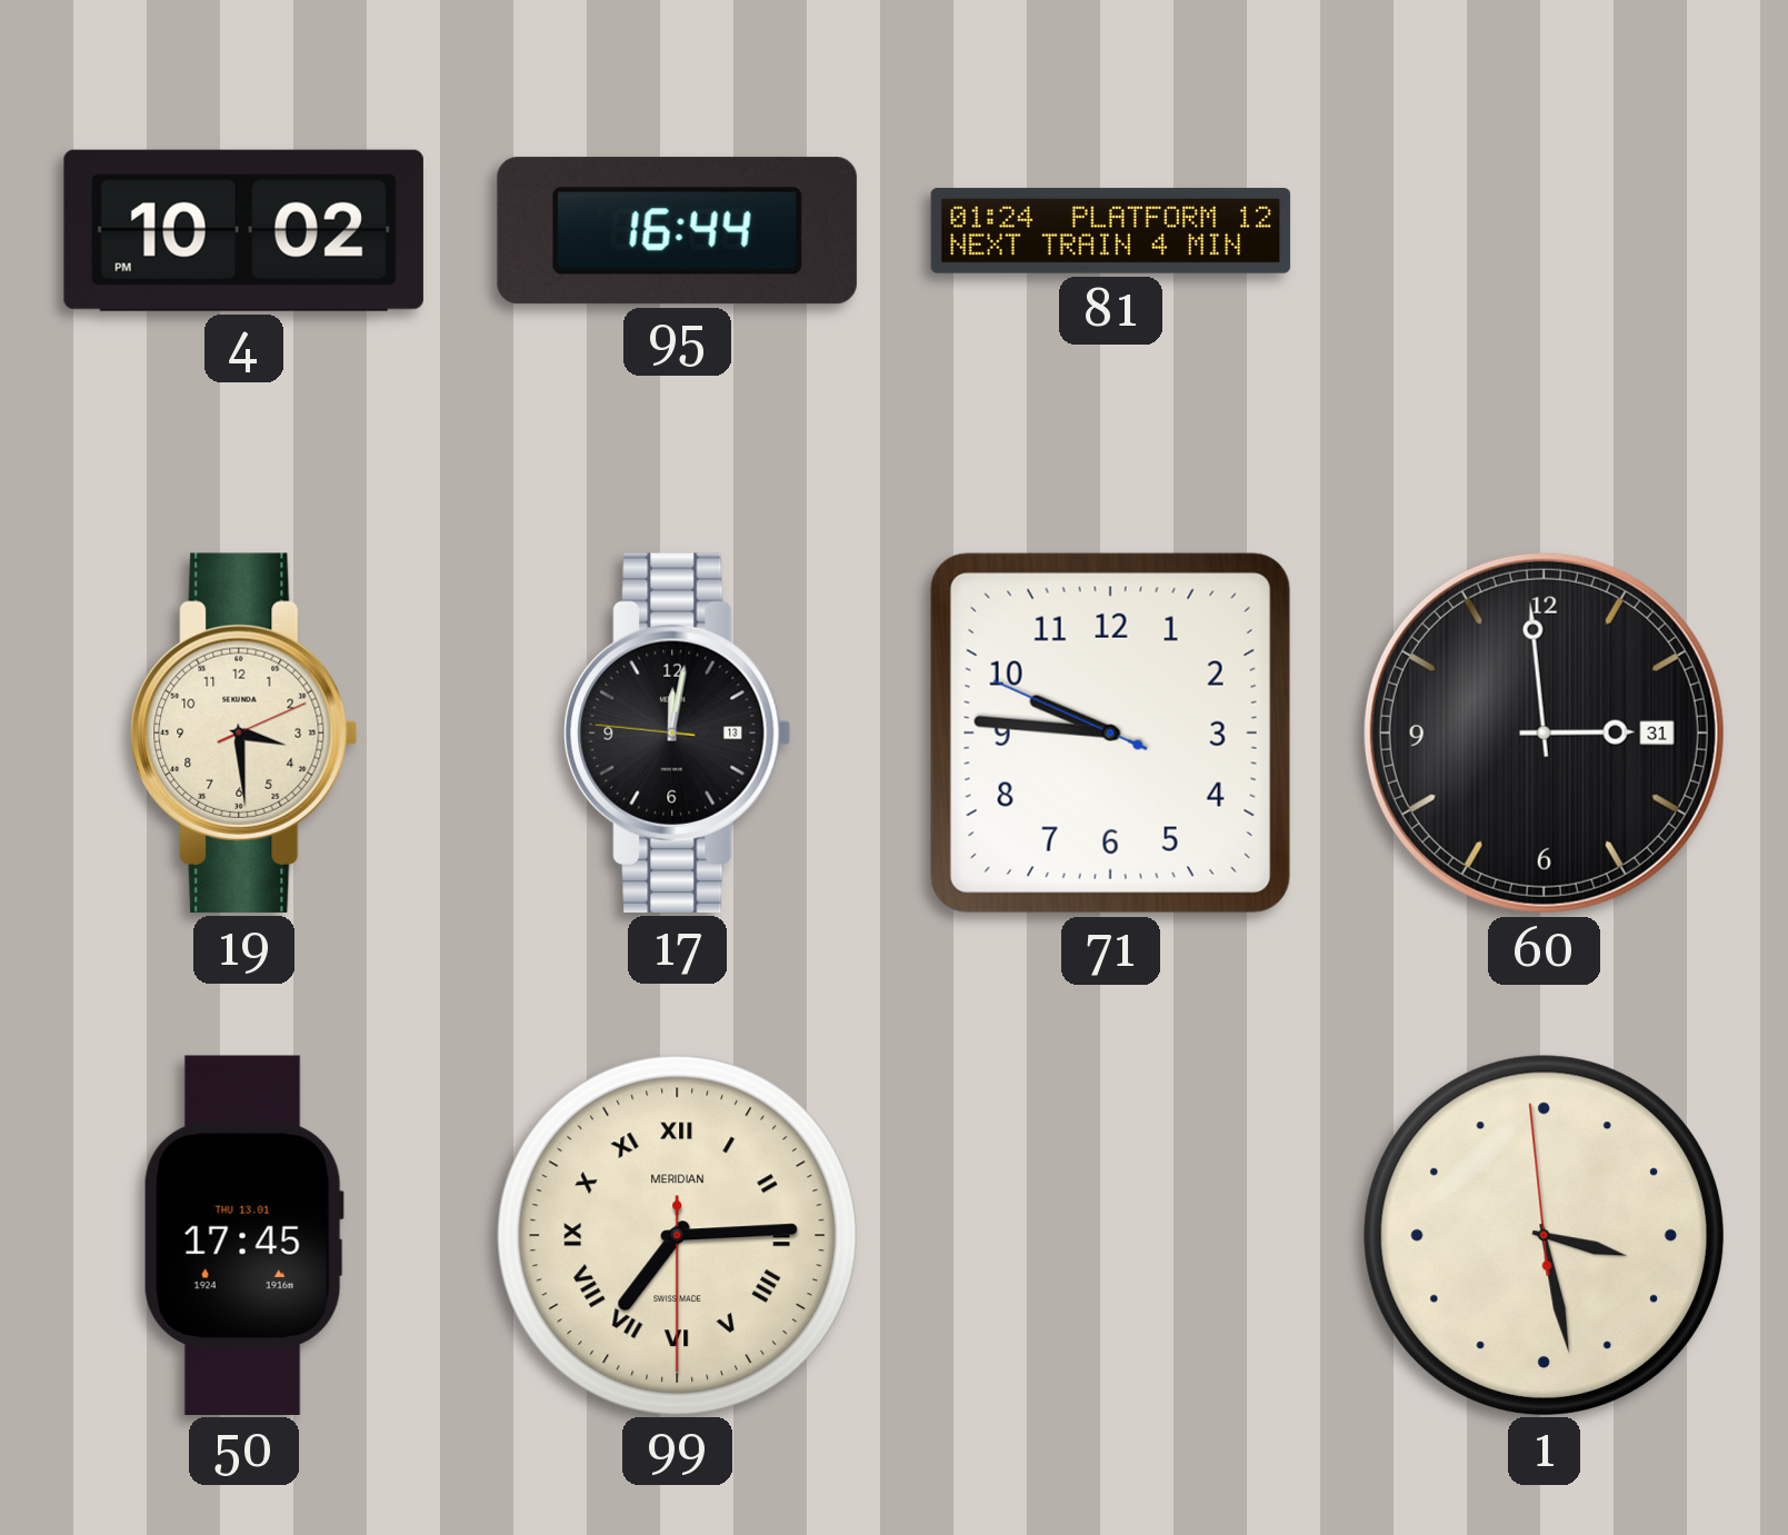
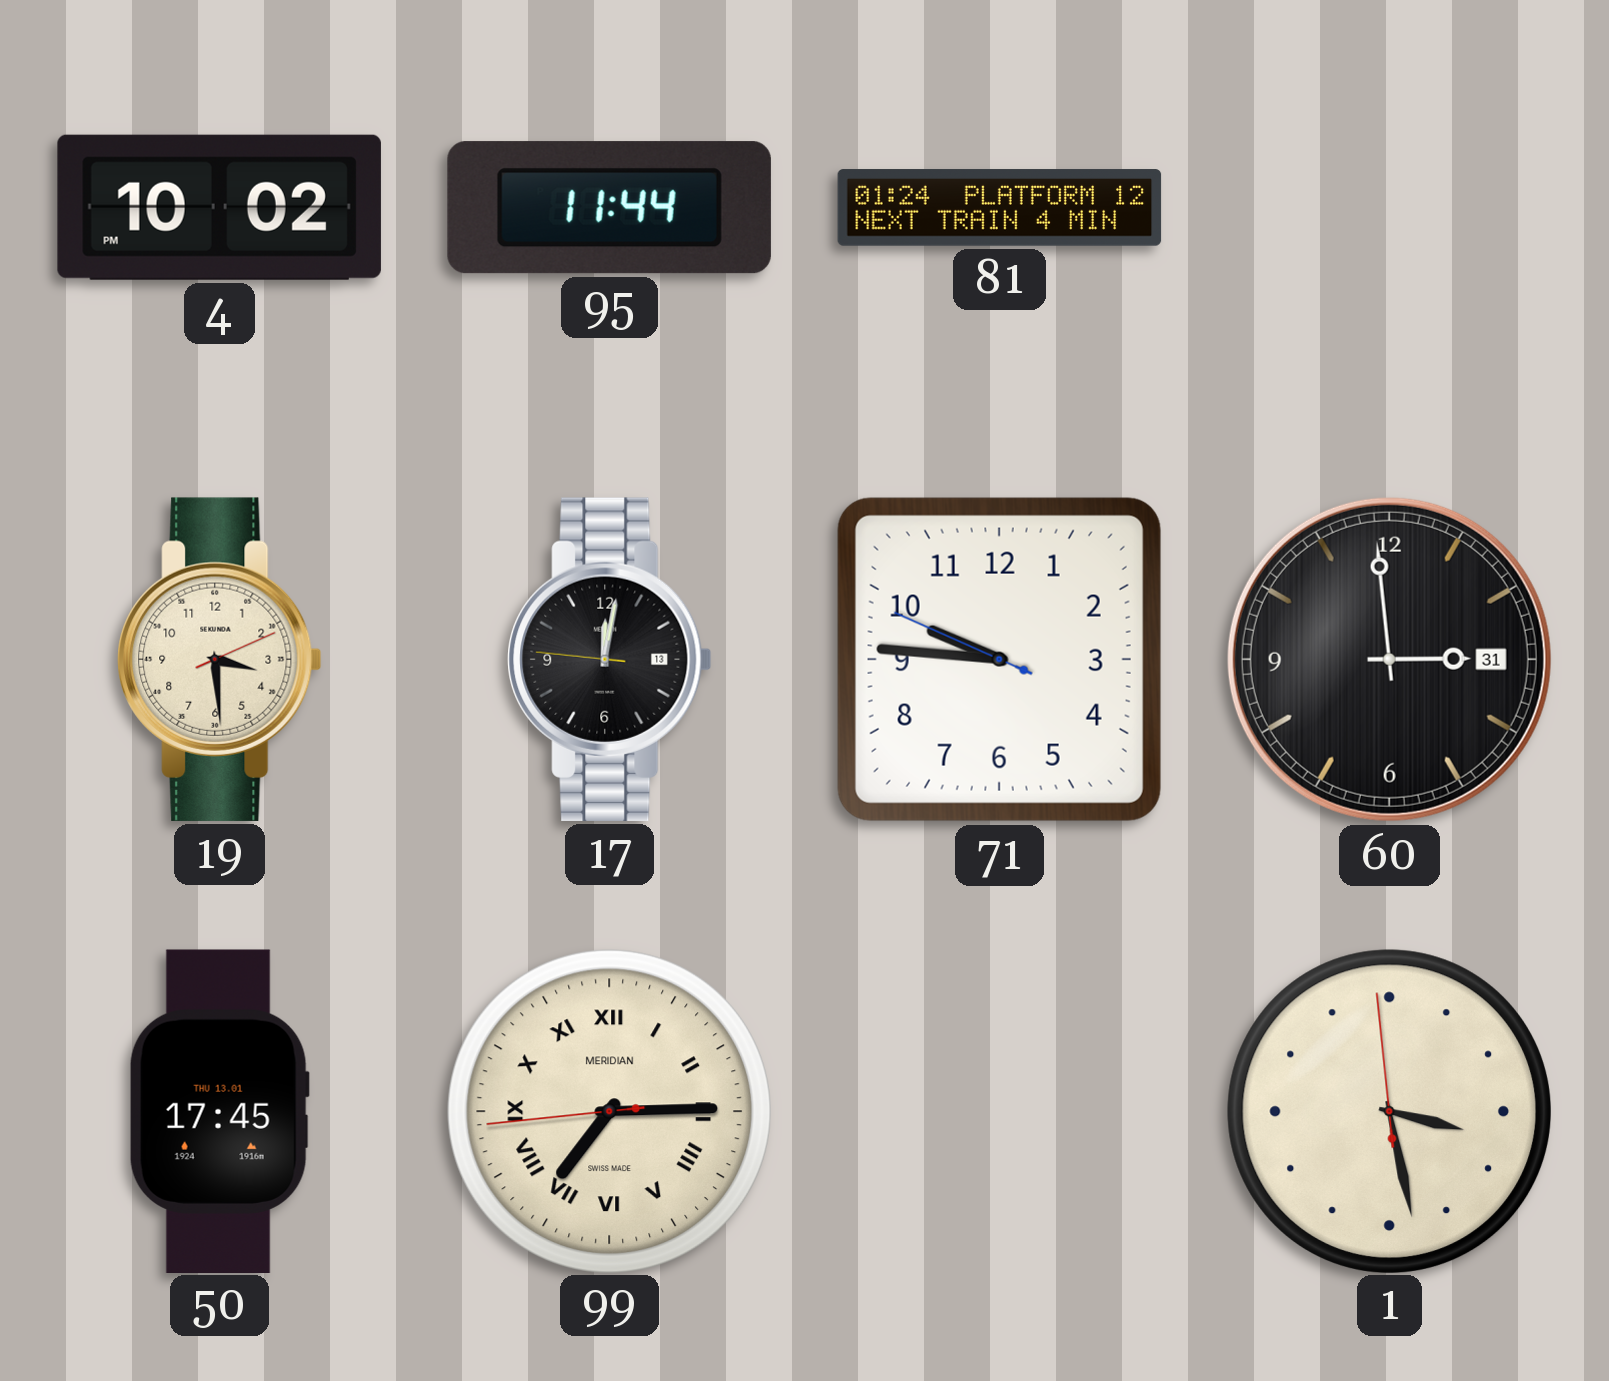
95: 16:44 -> 11:44
99: 7:14:30 -> 7:14:44
